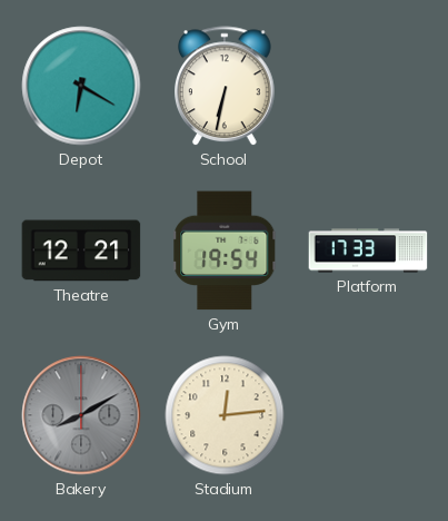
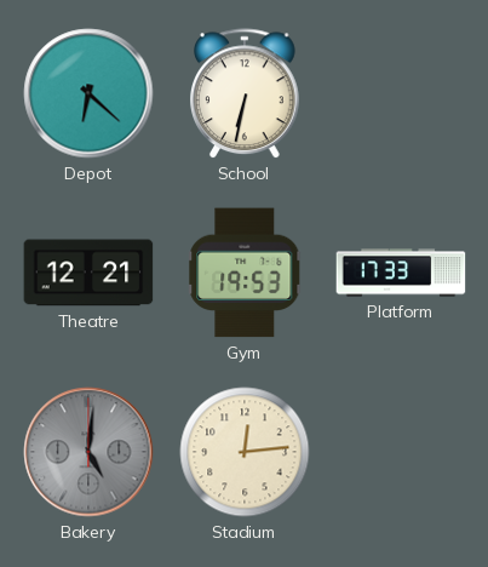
Depot: 6:20 -> 6:22
Gym: 19:54 -> 19:53
Bakery: 8:10 -> 5:01
